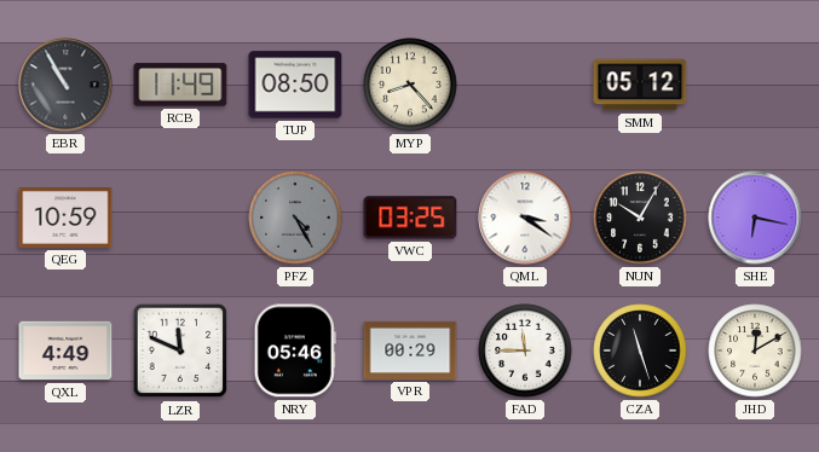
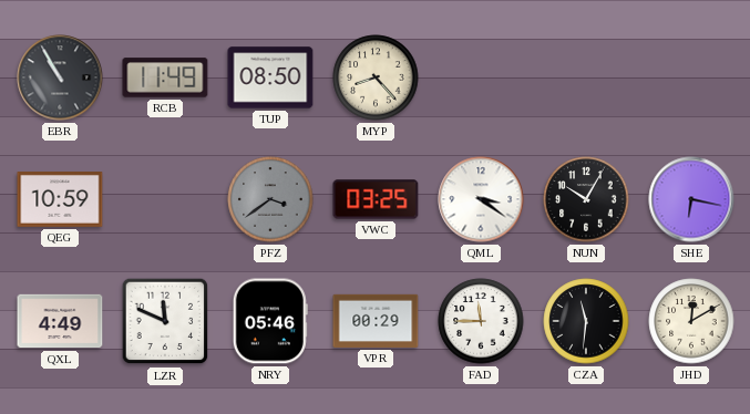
SMM: 05:12 -> none
PFZ: 4:25 -> 3:39
CZA: 11:27 -> 11:31
